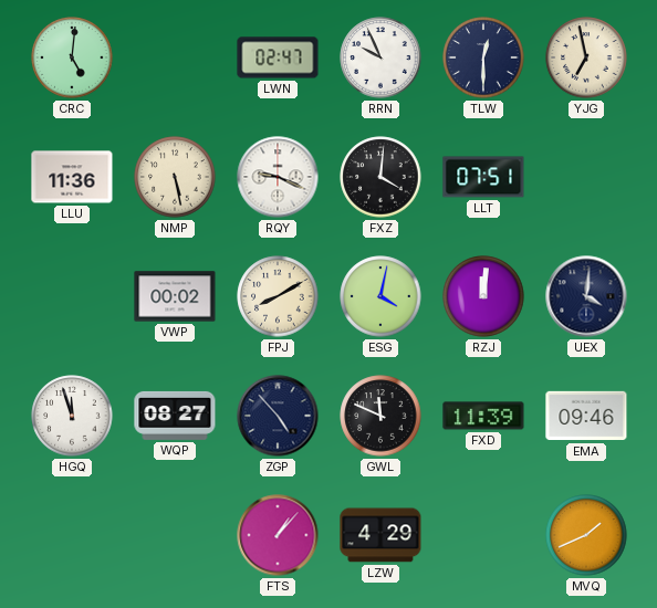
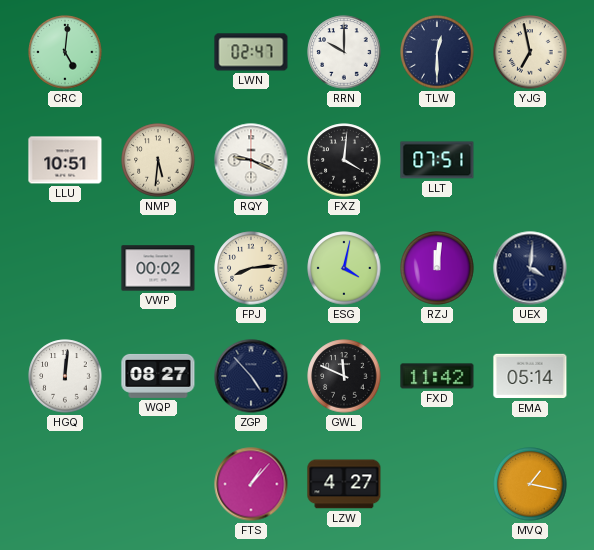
RRN: 9:56 -> 10:00
LLU: 11:36 -> 10:51
NMP: 5:28 -> 5:31
FPJ: 8:10 -> 8:14
HGQ: 11:57 -> 12:01
FXD: 11:39 -> 11:42
EMA: 09:46 -> 05:14
LZW: 4:29 -> 4:27
MVQ: 1:41 -> 1:17
